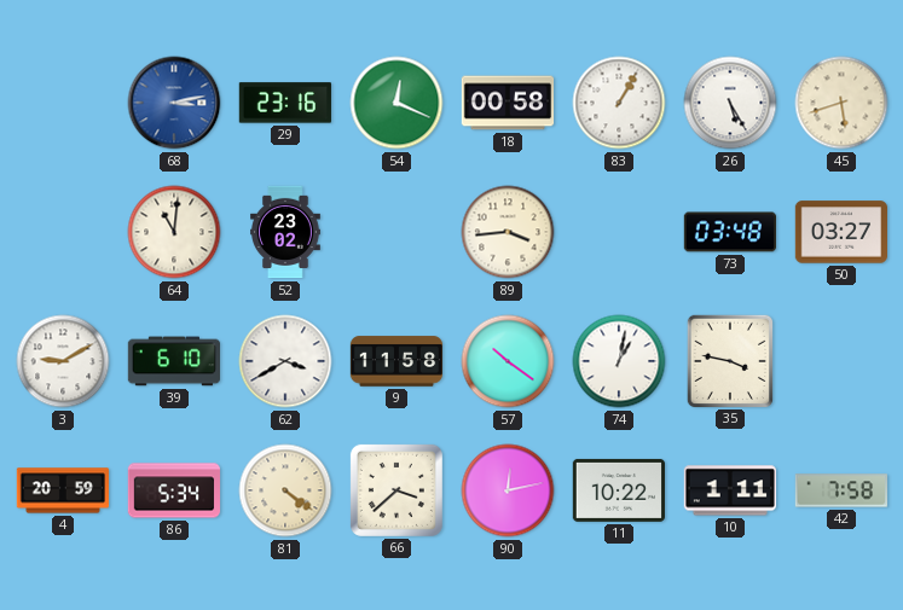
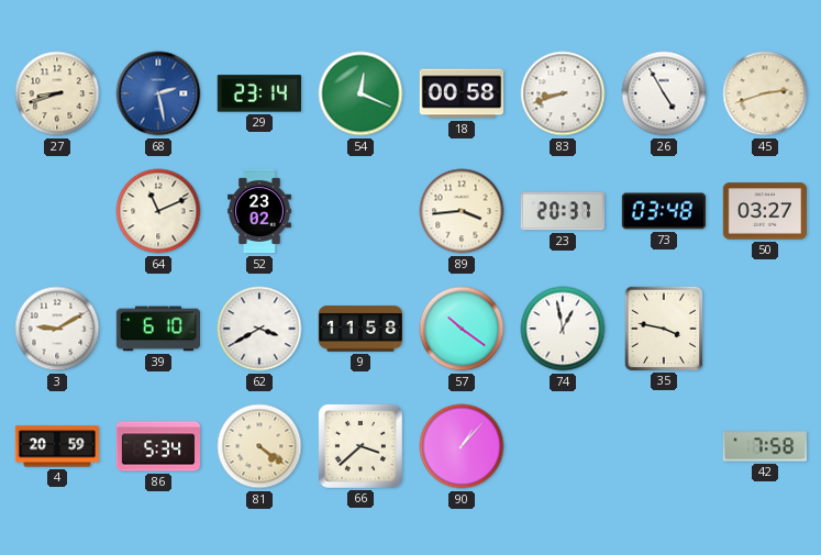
27: none -> 8:42
68: 3:13 -> 2:28
29: 23:16 -> 23:14
83: 1:05 -> 8:42
26: 5:25 -> 4:55
45: 5:42 -> 2:42
64: 11:01 -> 11:11
23: none -> 20:37
74: 1:02 -> 12:58
90: 12:13 -> 1:07
11: 10:22 -> none
10: 1:11 -> none
